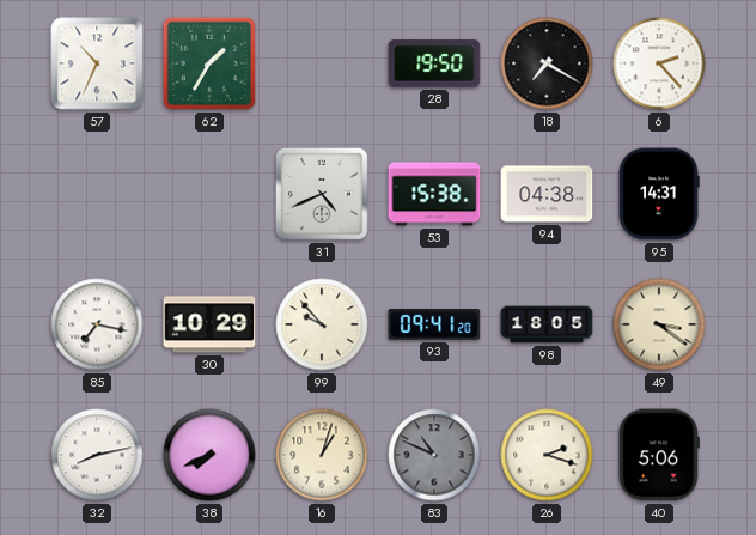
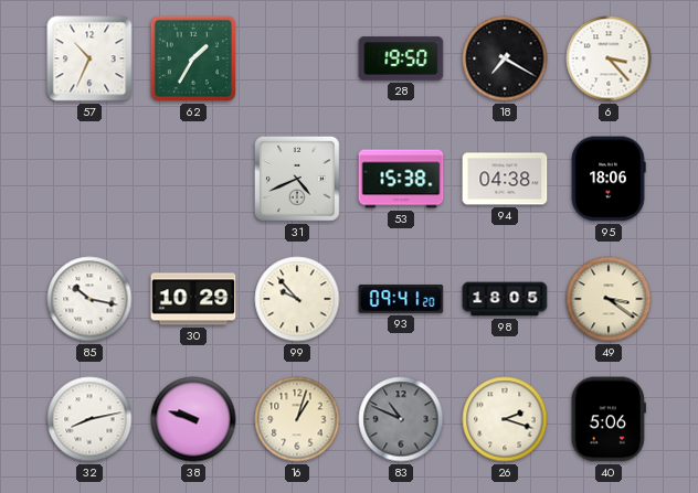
6: 2:23 -> 3:23
95: 14:31 -> 18:06
85: 7:17 -> 10:17
38: 7:41 -> 9:48
